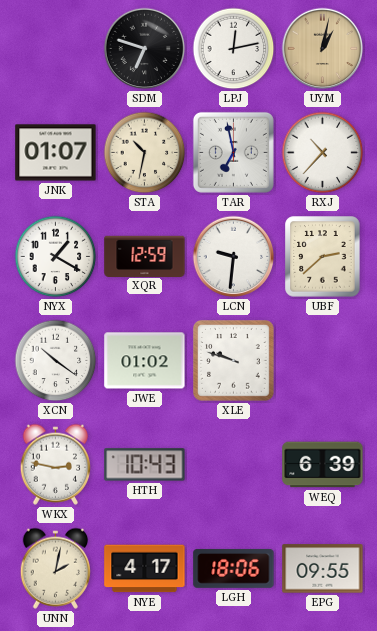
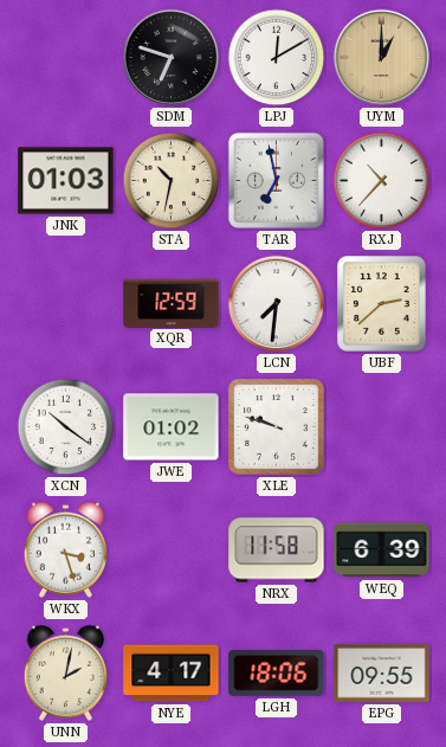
LPJ: 12:13 -> 12:10
UYM: 1:02 -> 1:00
JNK: 01:07 -> 01:03
NYX: 1:20 -> none
LCN: 9:31 -> 7:31
WKX: 2:47 -> 3:27
HTH: 10:43 -> none
NRX: none -> 11:58
